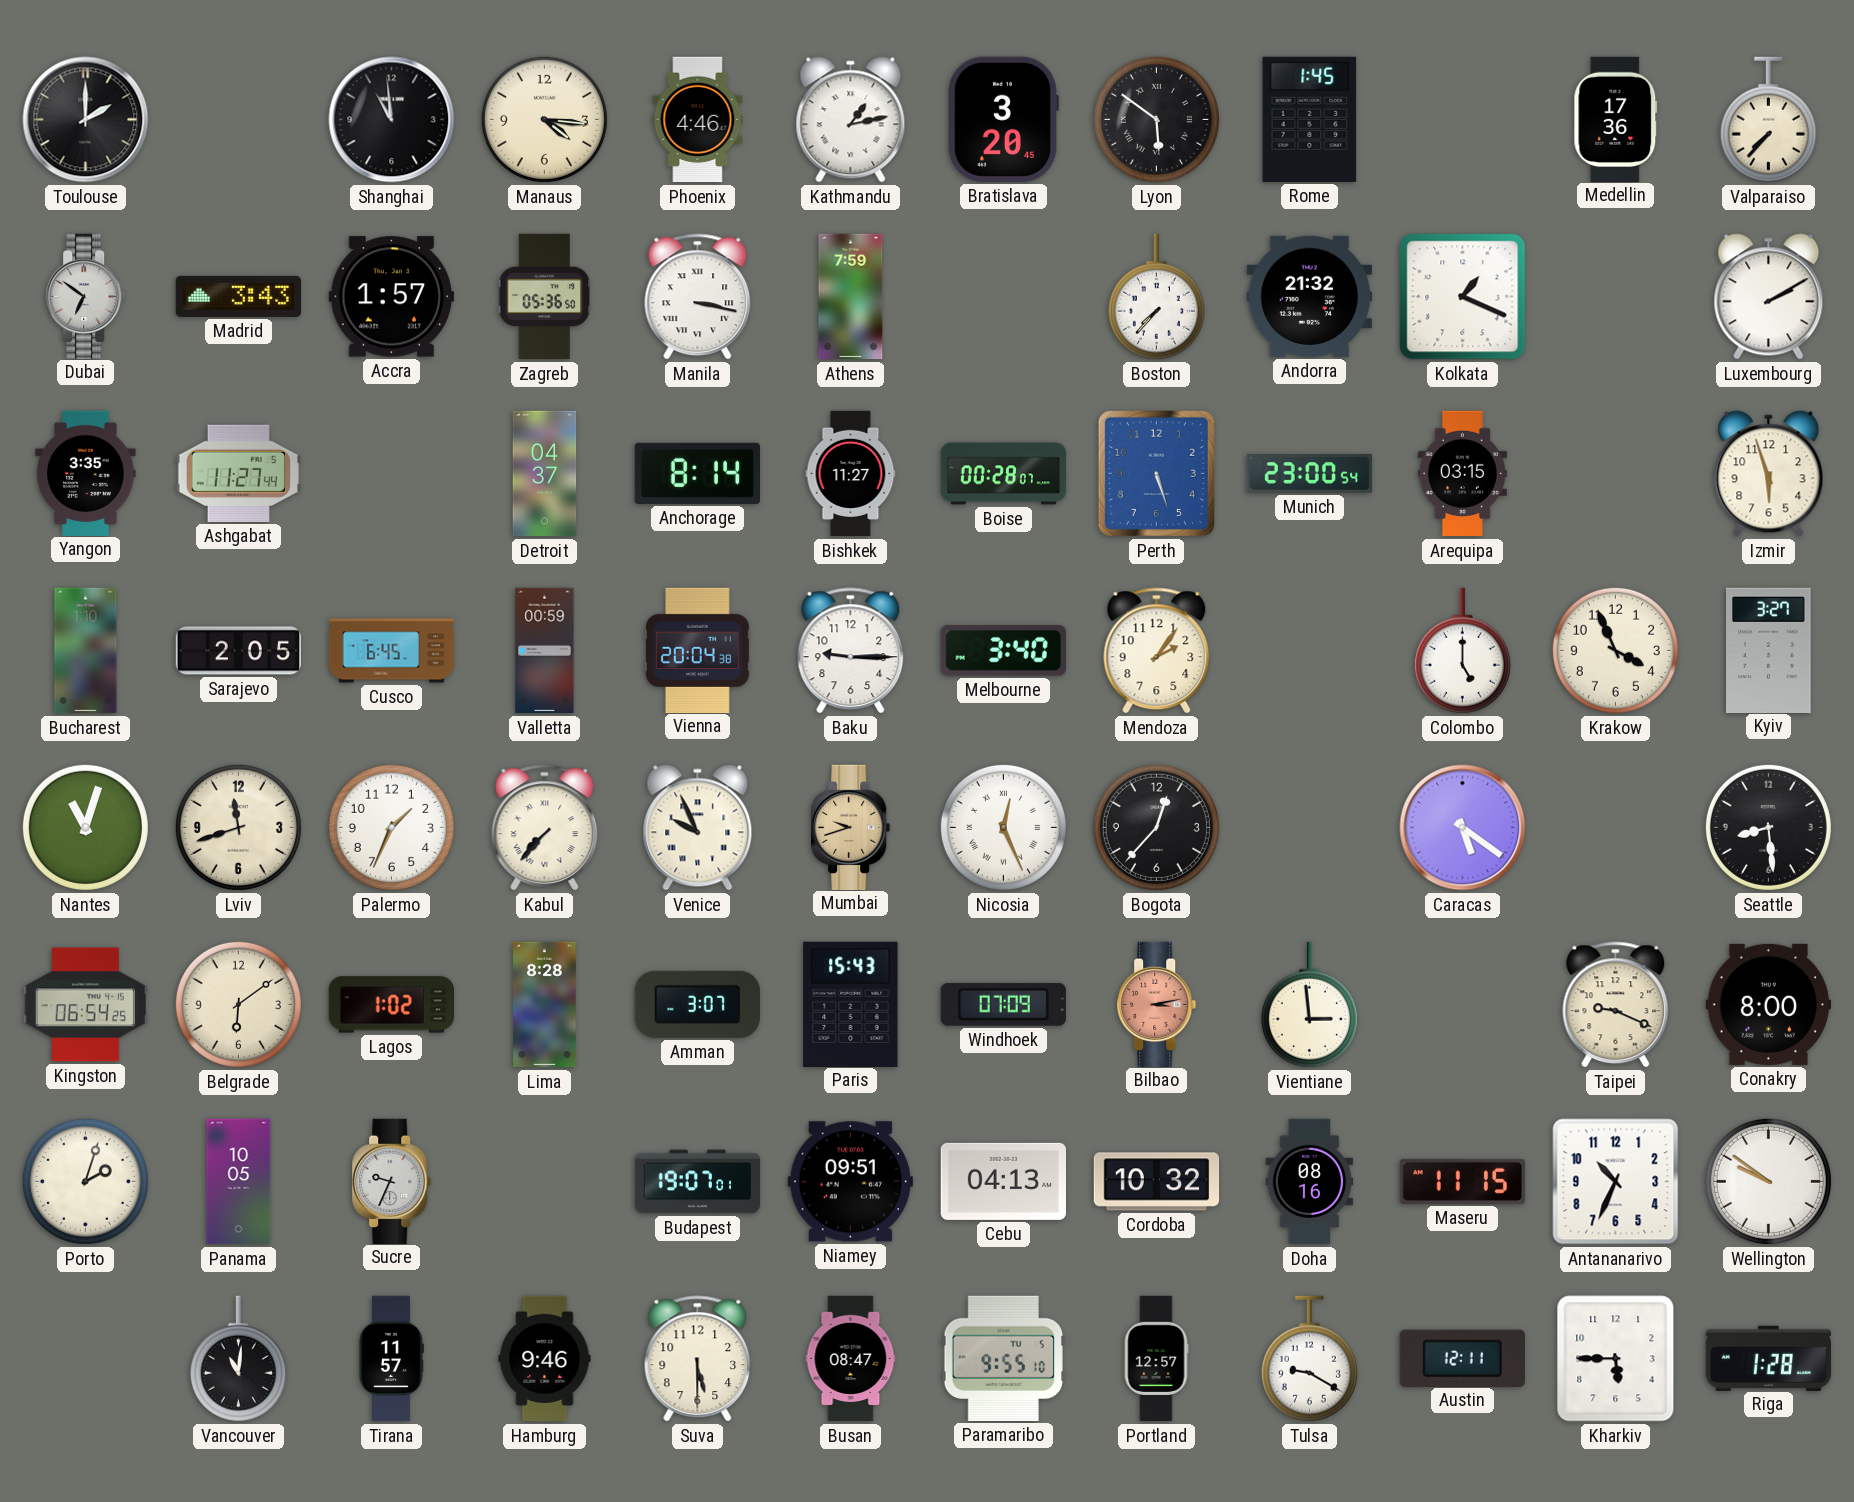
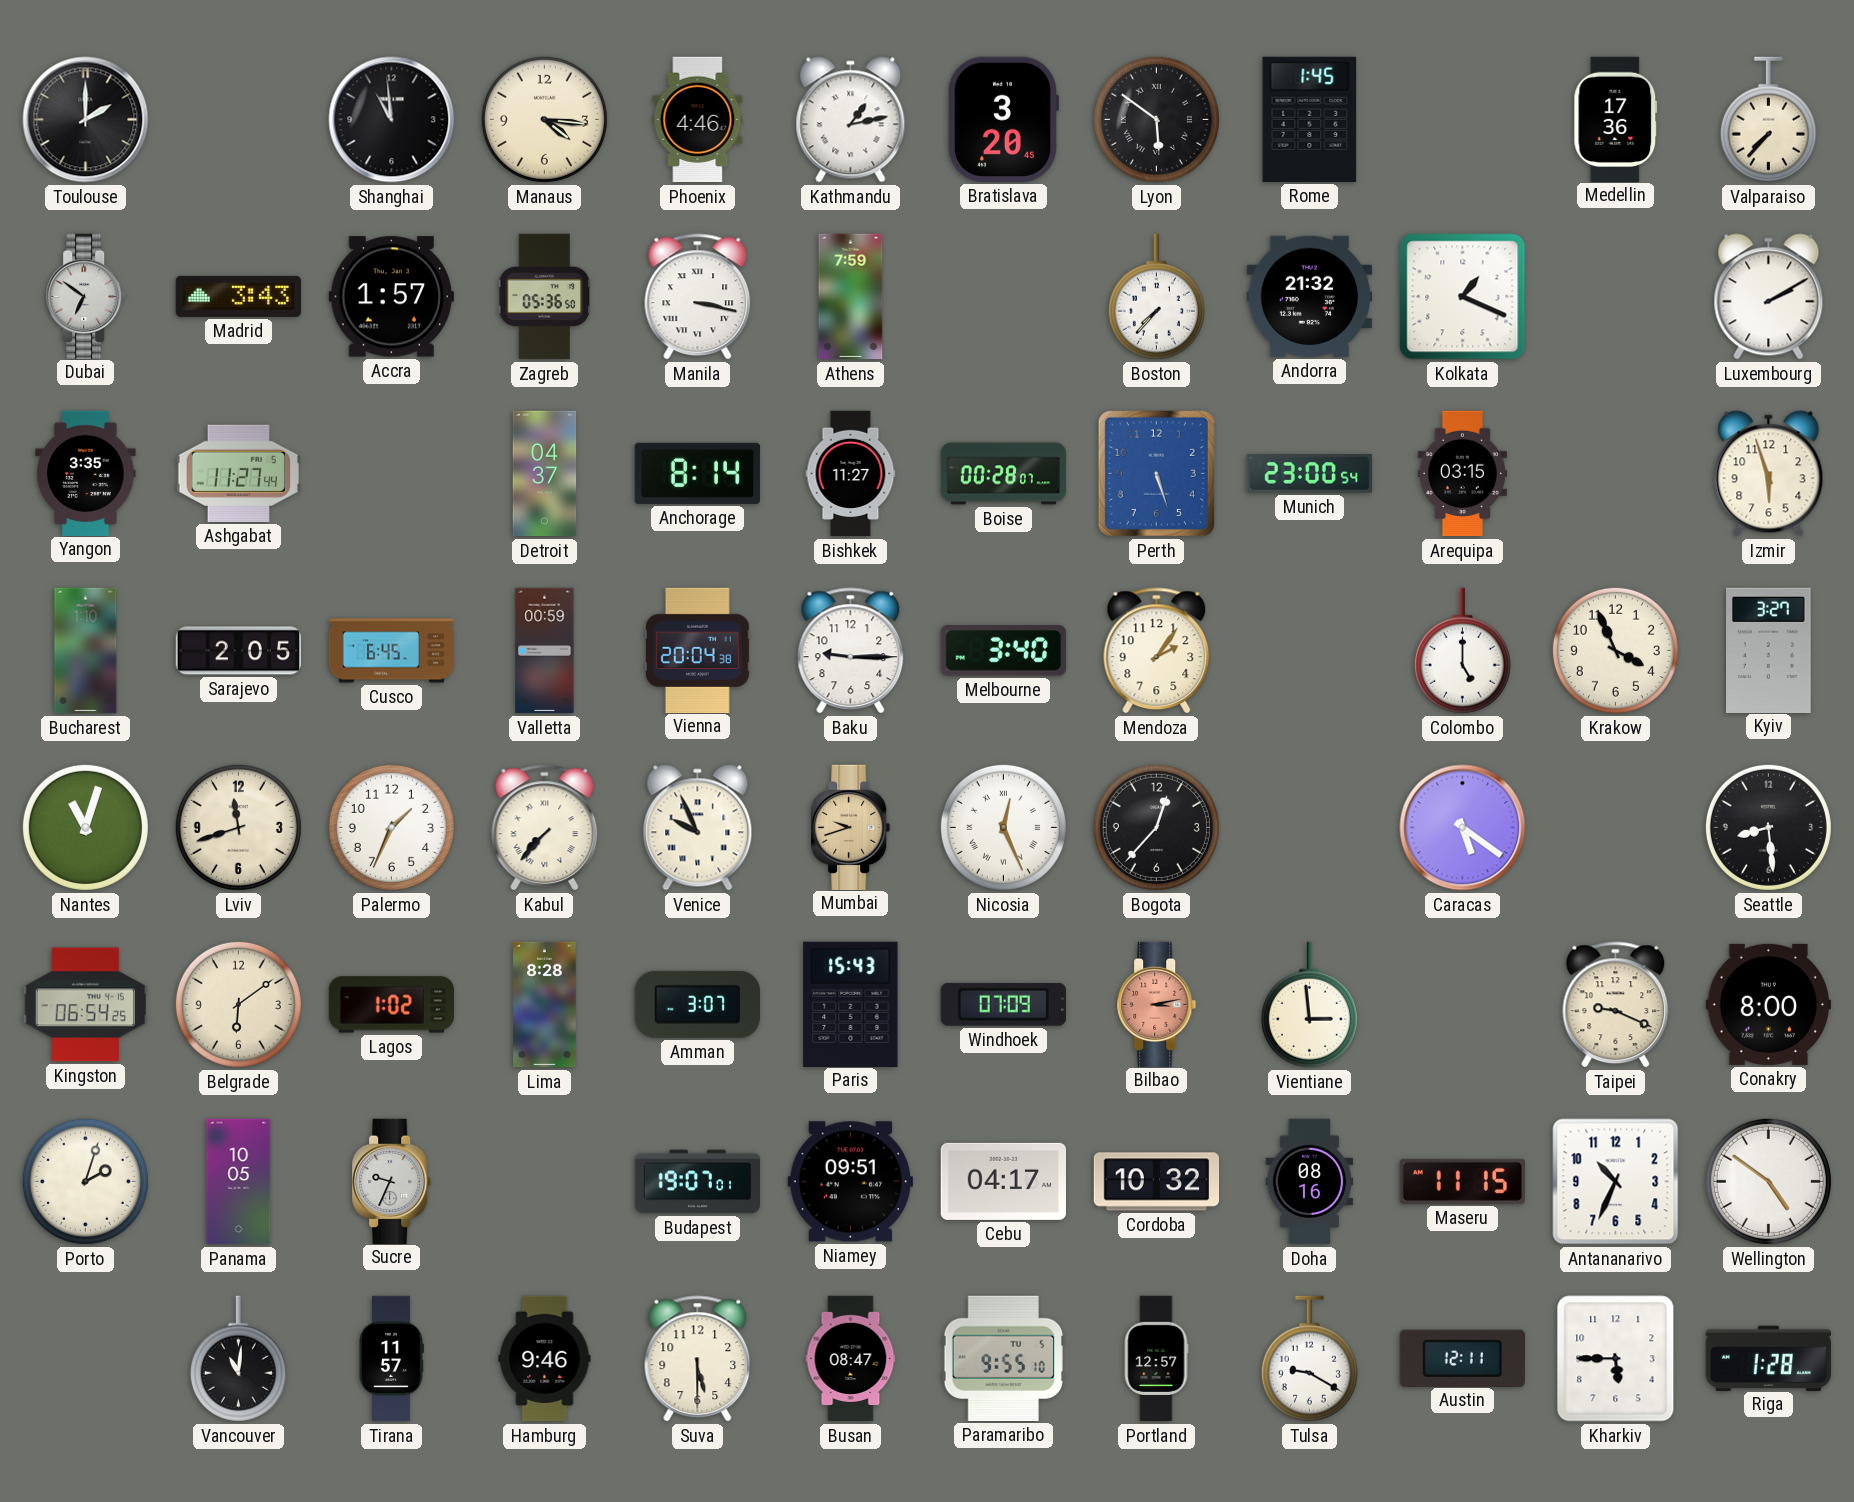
Cebu: 04:13 -> 04:17
Wellington: 9:51 -> 4:51
